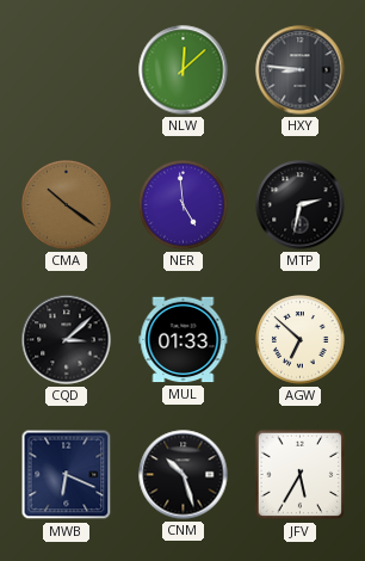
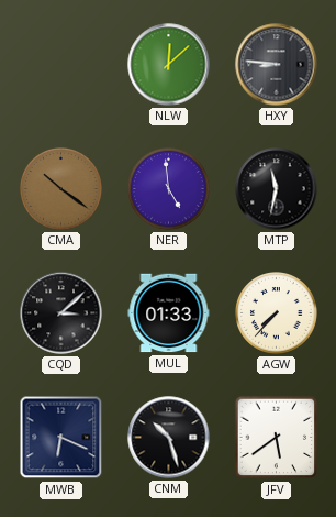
MTP: 2:32 -> 11:32
AGW: 6:52 -> 7:37
JFV: 5:35 -> 5:39
